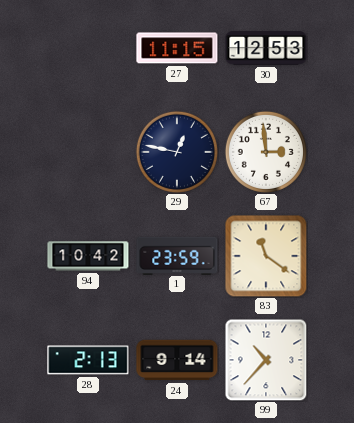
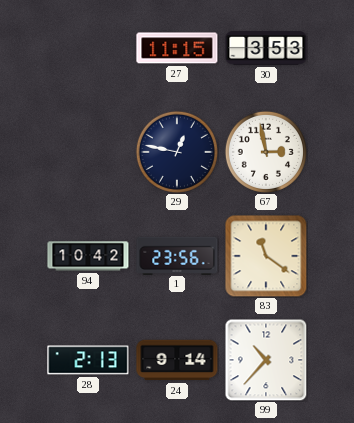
30: 12:53 -> 3:53
67: 2:59 -> 2:58
1: 23:59 -> 23:56
